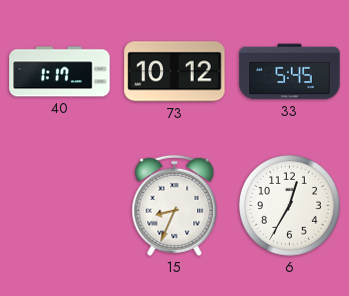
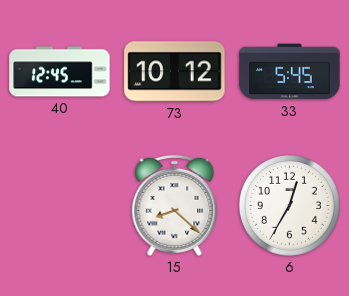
40: 1:17 -> 12:45
15: 8:34 -> 8:22
